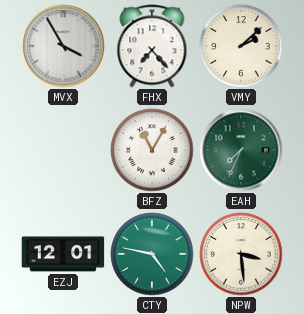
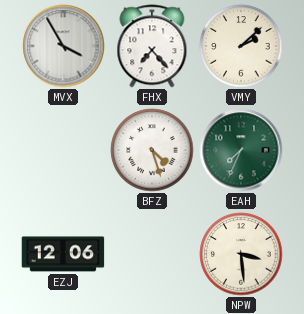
BFZ: 11:05 -> 4:27
EZJ: 12:01 -> 12:06
CTY: 4:47 -> none
